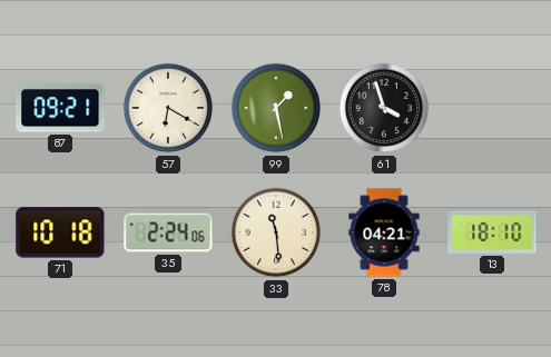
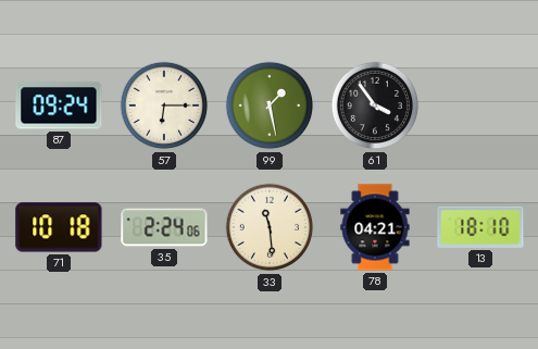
87: 09:21 -> 09:24
57: 6:20 -> 6:15
61: 3:57 -> 3:54
